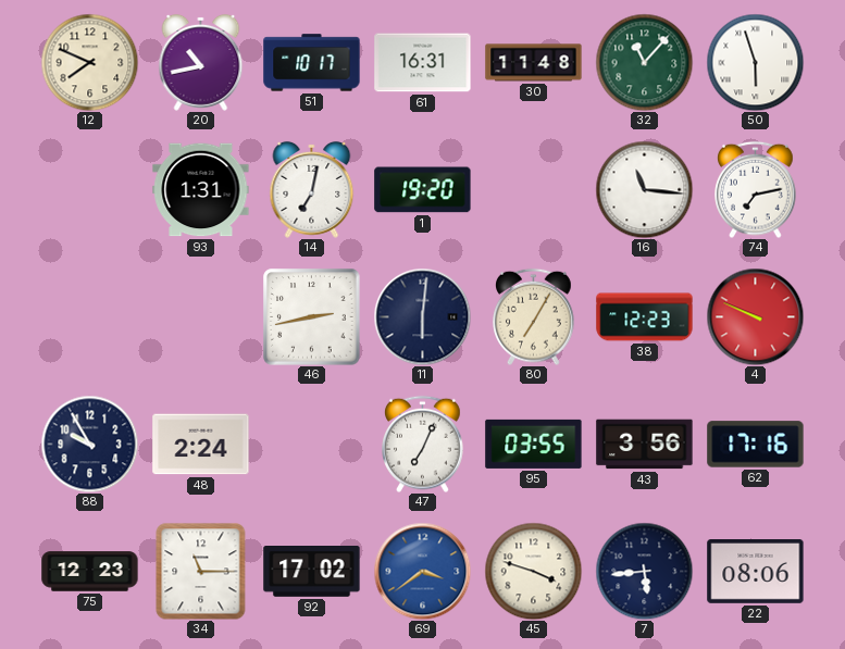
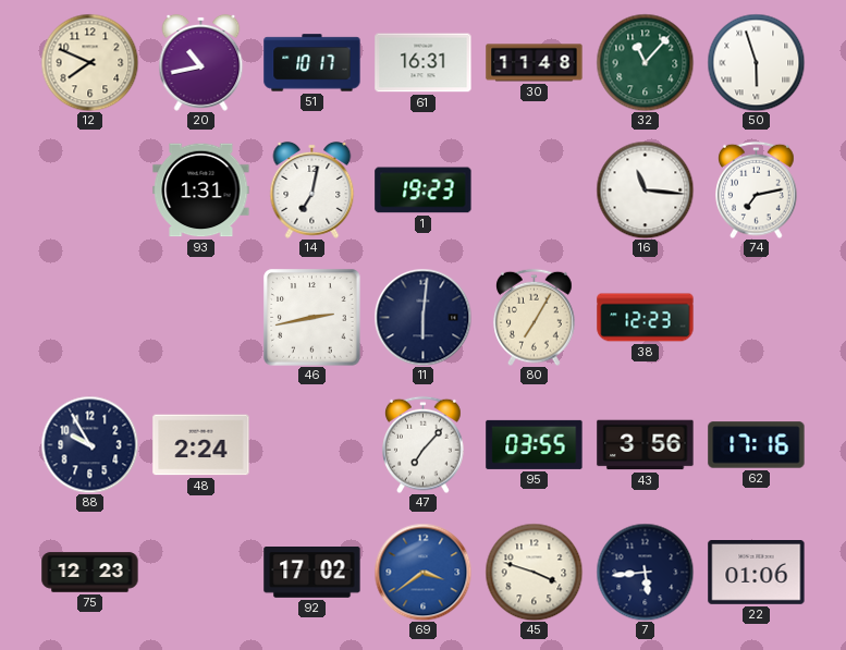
1: 19:20 -> 19:23
4: 9:49 -> none
47: 7:04 -> 7:07
34: 11:15 -> none
22: 08:06 -> 01:06
